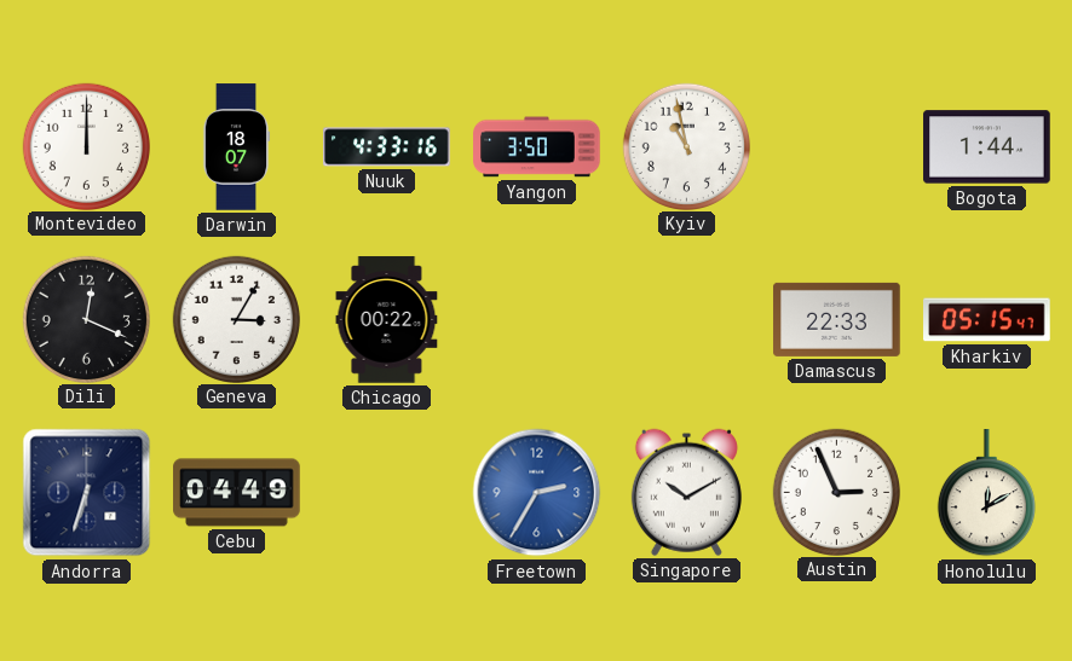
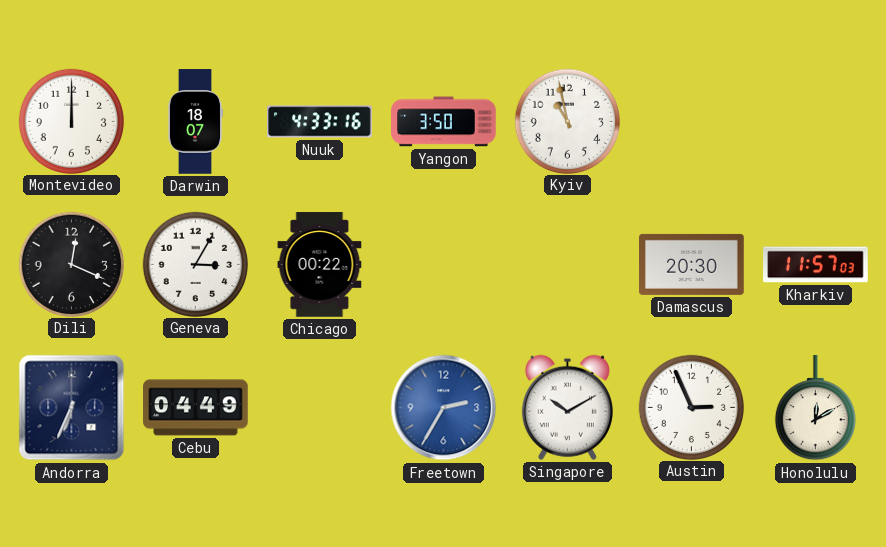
Bogota: 1:44 -> none
Damascus: 22:33 -> 20:30
Kharkiv: 05:15 -> 11:57
Andorra: 6:33 -> 6:34
